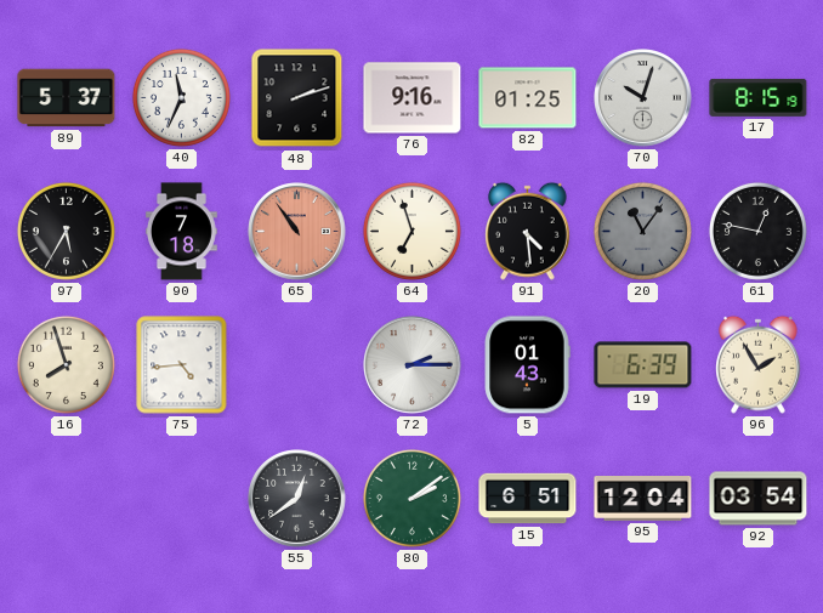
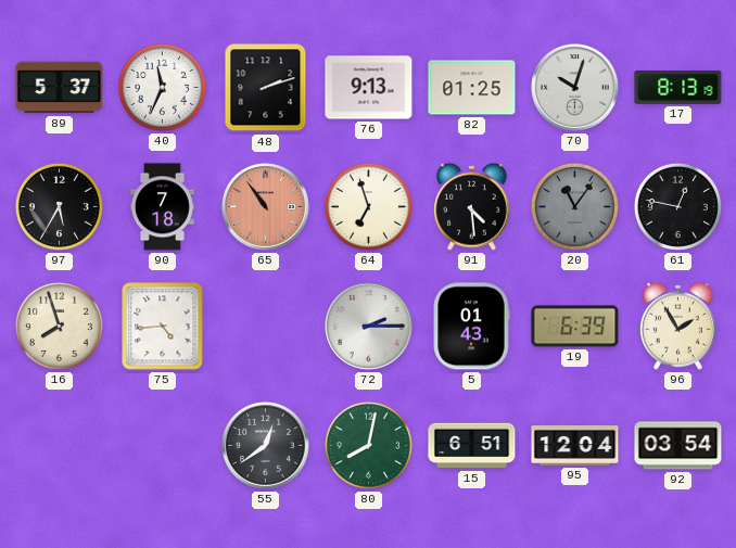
76: 9:16 -> 9:13
17: 8:15 -> 8:13
80: 2:09 -> 8:02
